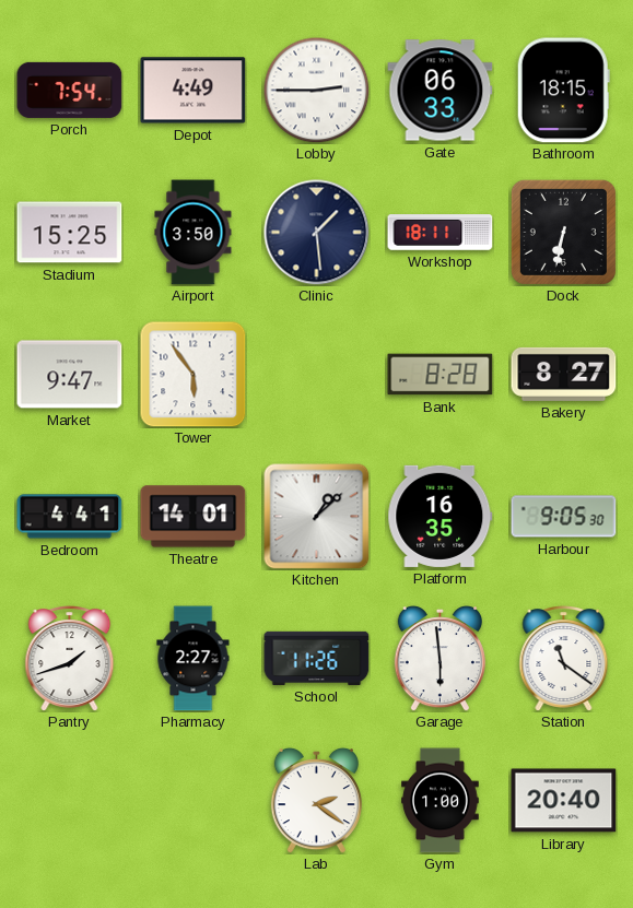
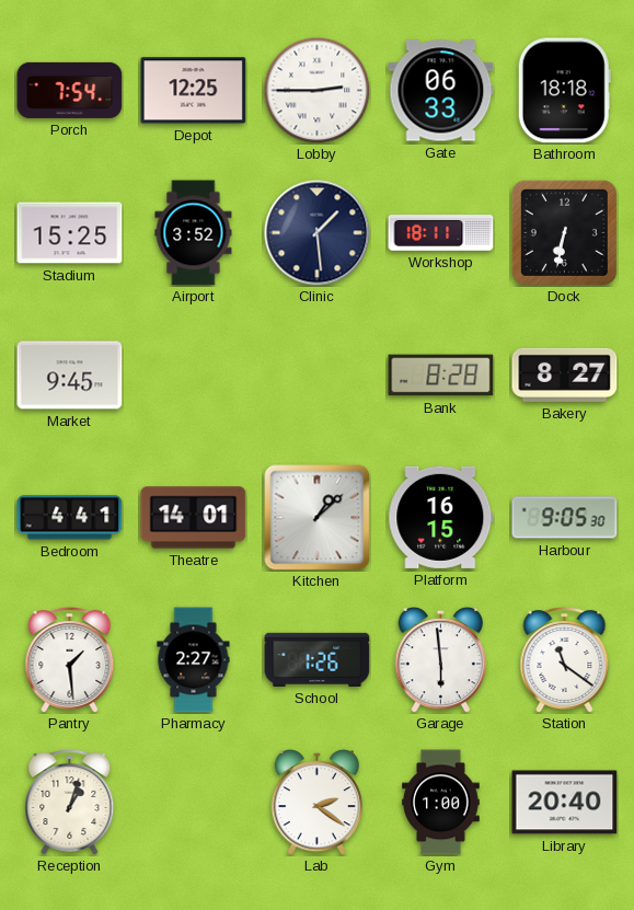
Depot: 4:49 -> 12:25
Bathroom: 18:15 -> 18:18
Airport: 3:50 -> 3:52
Market: 9:47 -> 9:45
Tower: 5:54 -> none
Platform: 16:35 -> 16:15
Pantry: 1:42 -> 1:29
School: 11:26 -> 1:26
Reception: none -> 1:03
